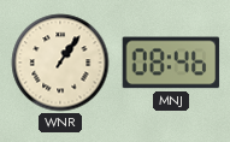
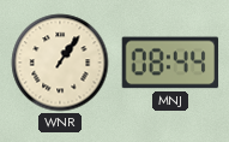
MNJ: 08:46 -> 08:44
